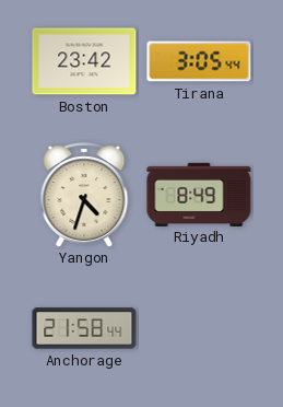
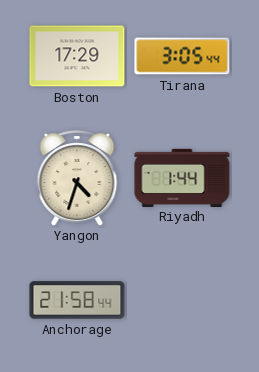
Boston: 23:42 -> 17:29
Riyadh: 8:49 -> 1:44
